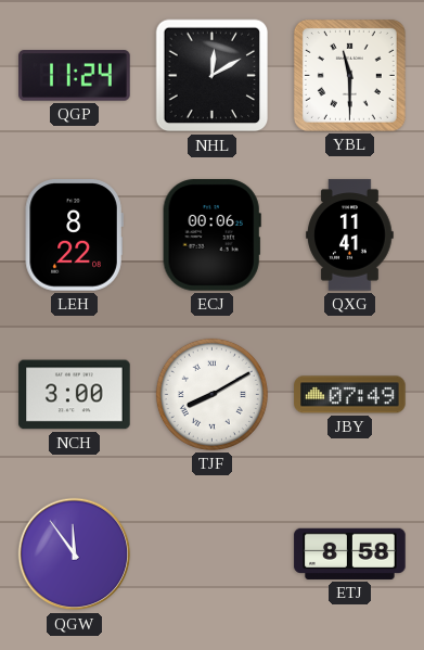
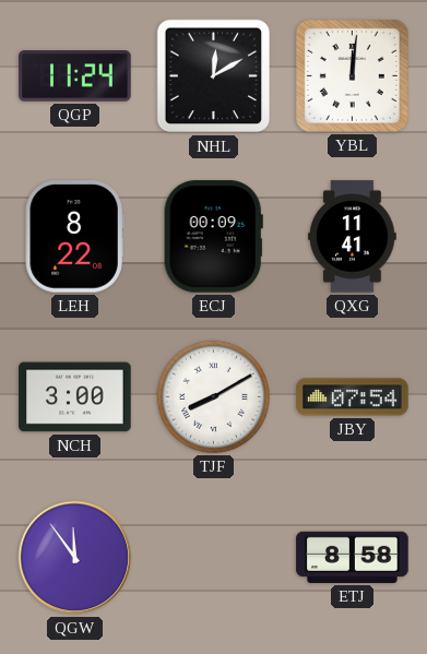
YBL: 11:30 -> 12:01
ECJ: 00:06 -> 00:09
JBY: 07:49 -> 07:54
